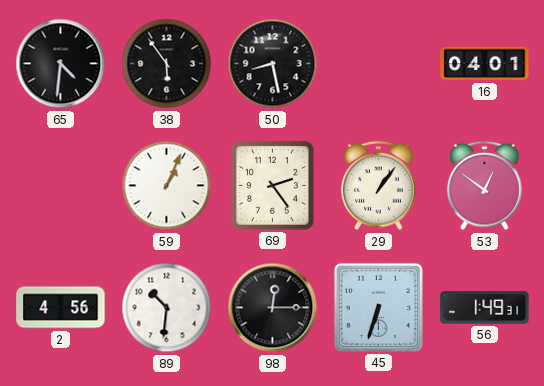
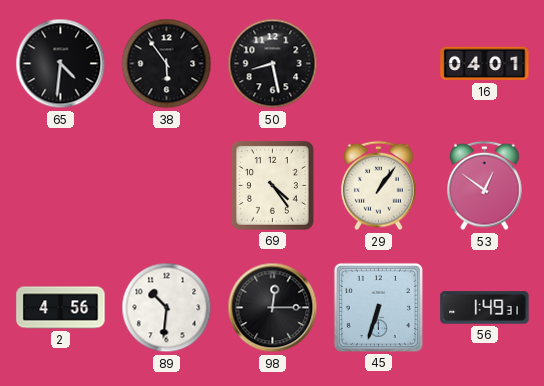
59: 1:04 -> none
69: 2:24 -> 4:24
